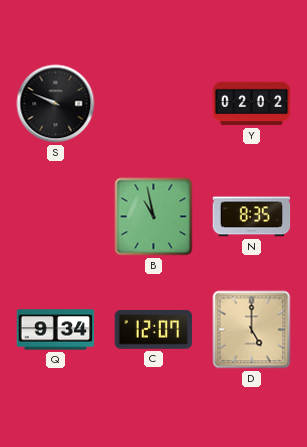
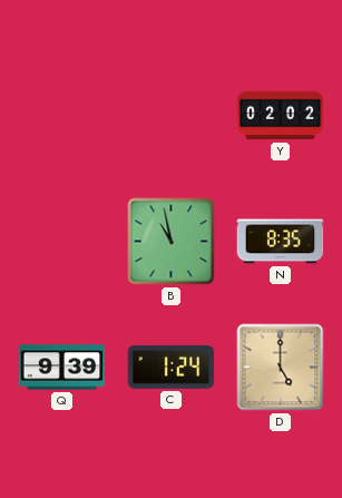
S: 9:49 -> none
Q: 9:34 -> 9:39
C: 12:07 -> 1:24
